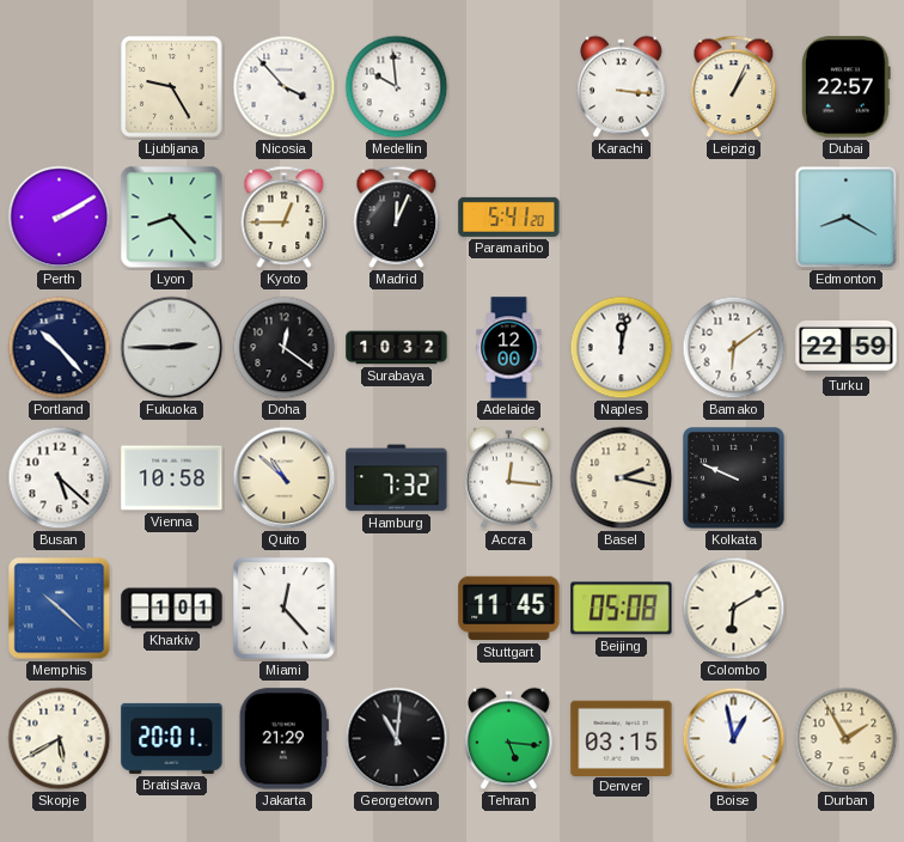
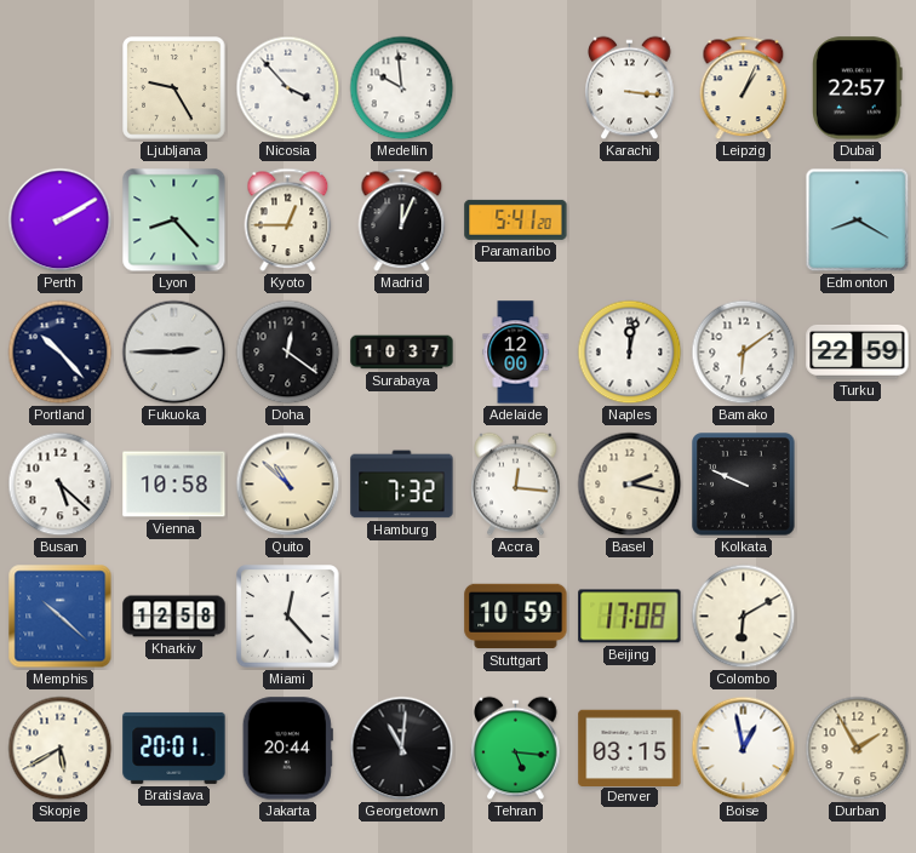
Surabaya: 10:32 -> 10:37
Kharkiv: 1:01 -> 12:58
Stuttgart: 11:45 -> 10:59
Beijing: 05:08 -> 17:08
Jakarta: 21:29 -> 20:44
